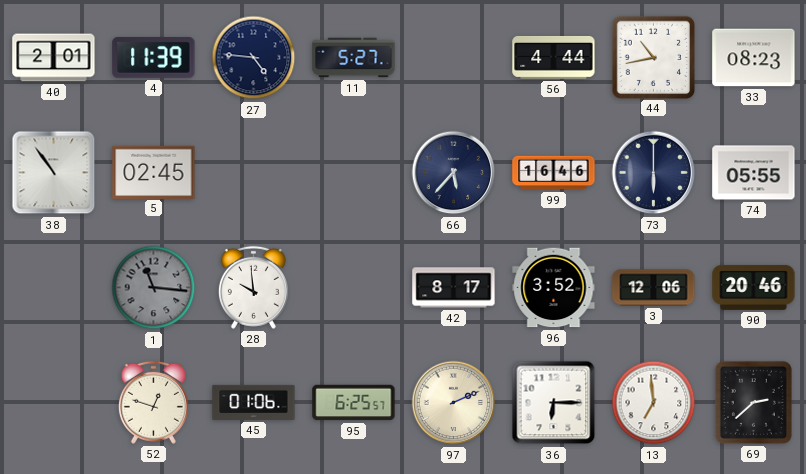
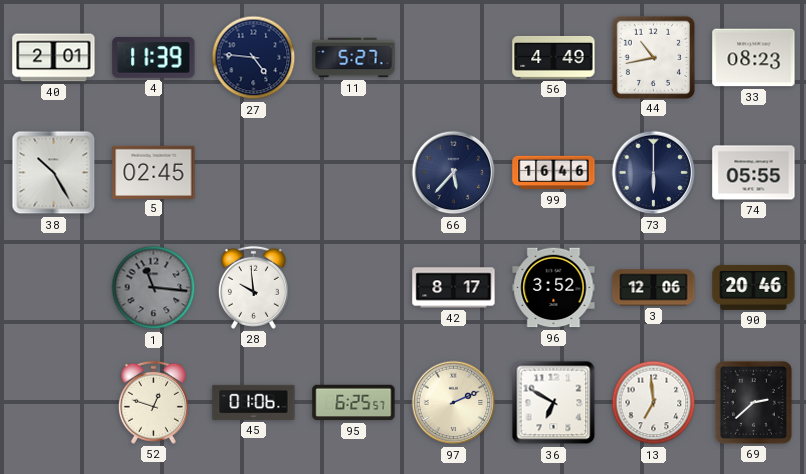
56: 4:44 -> 4:49
38: 10:54 -> 10:25
36: 6:15 -> 6:50
